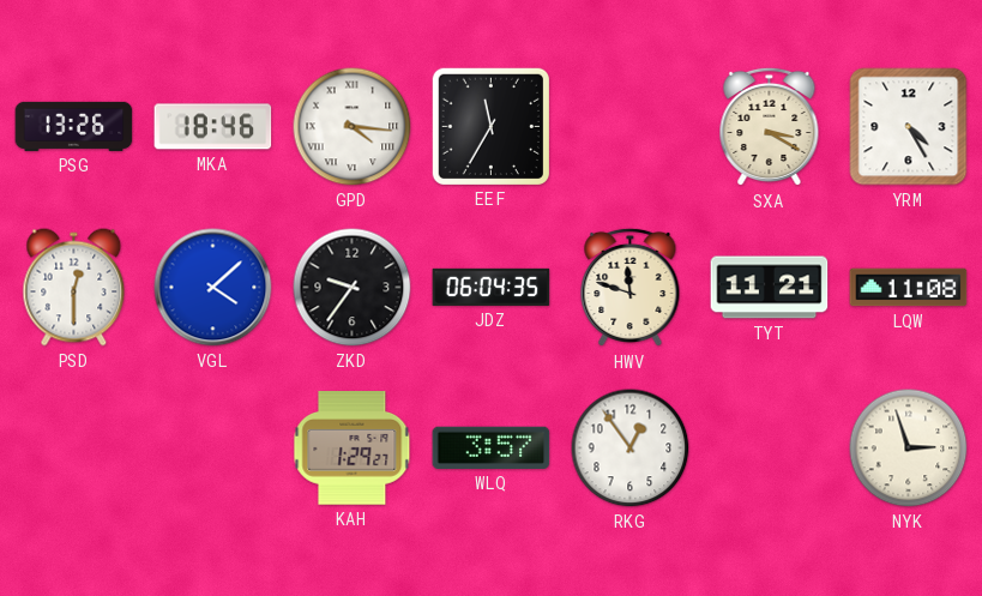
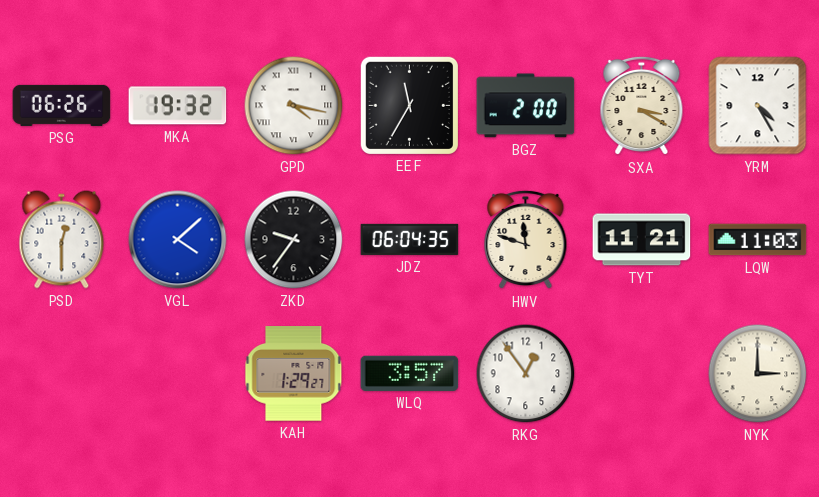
PSG: 13:26 -> 06:26
MKA: 18:46 -> 19:32
GPD: 4:16 -> 4:17
BGZ: none -> 2:00
LQW: 11:08 -> 11:03
NYK: 2:57 -> 3:00
